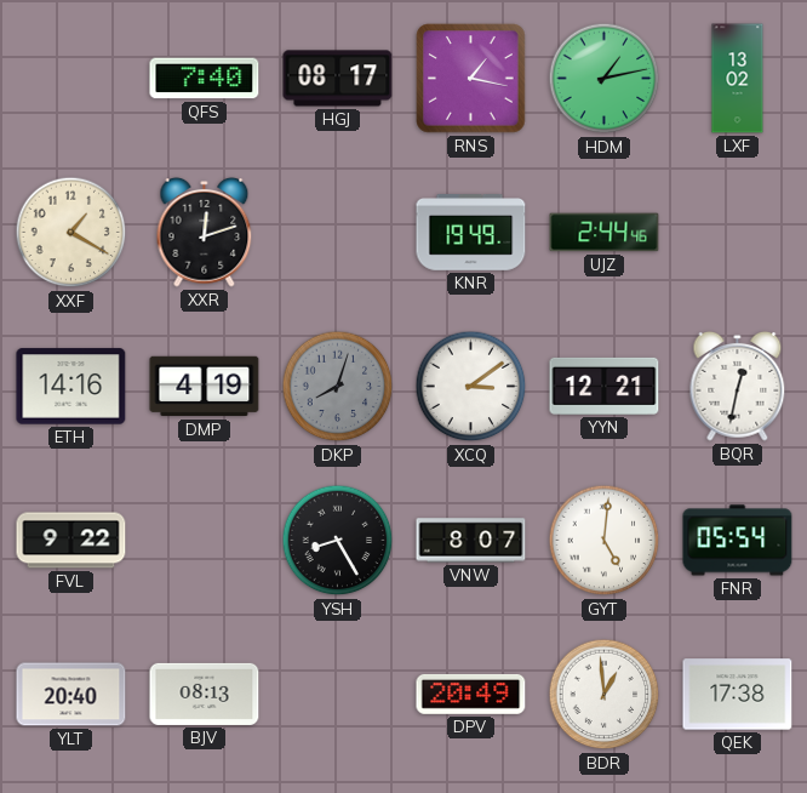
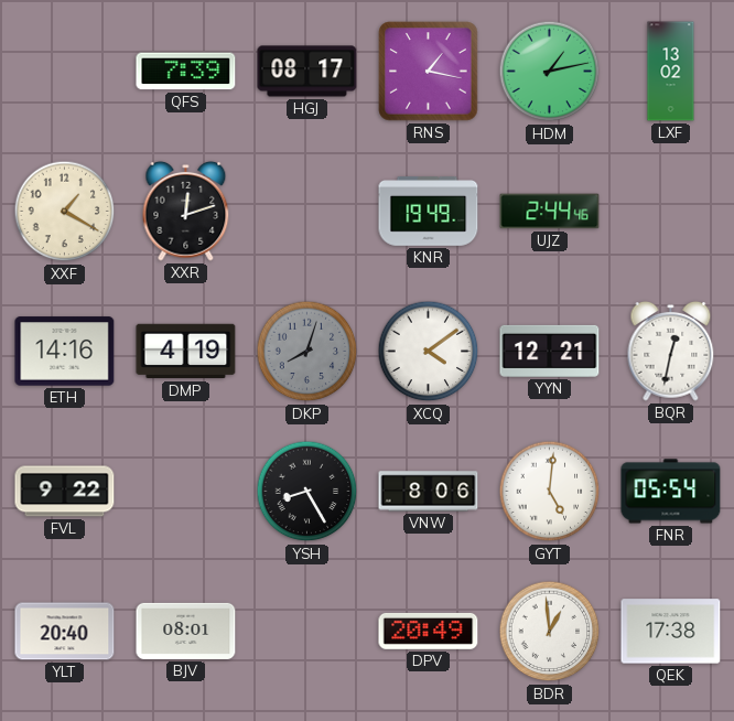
QFS: 7:40 -> 7:39
XCQ: 3:09 -> 4:09
VNW: 8:07 -> 8:06
BJV: 08:13 -> 08:01
